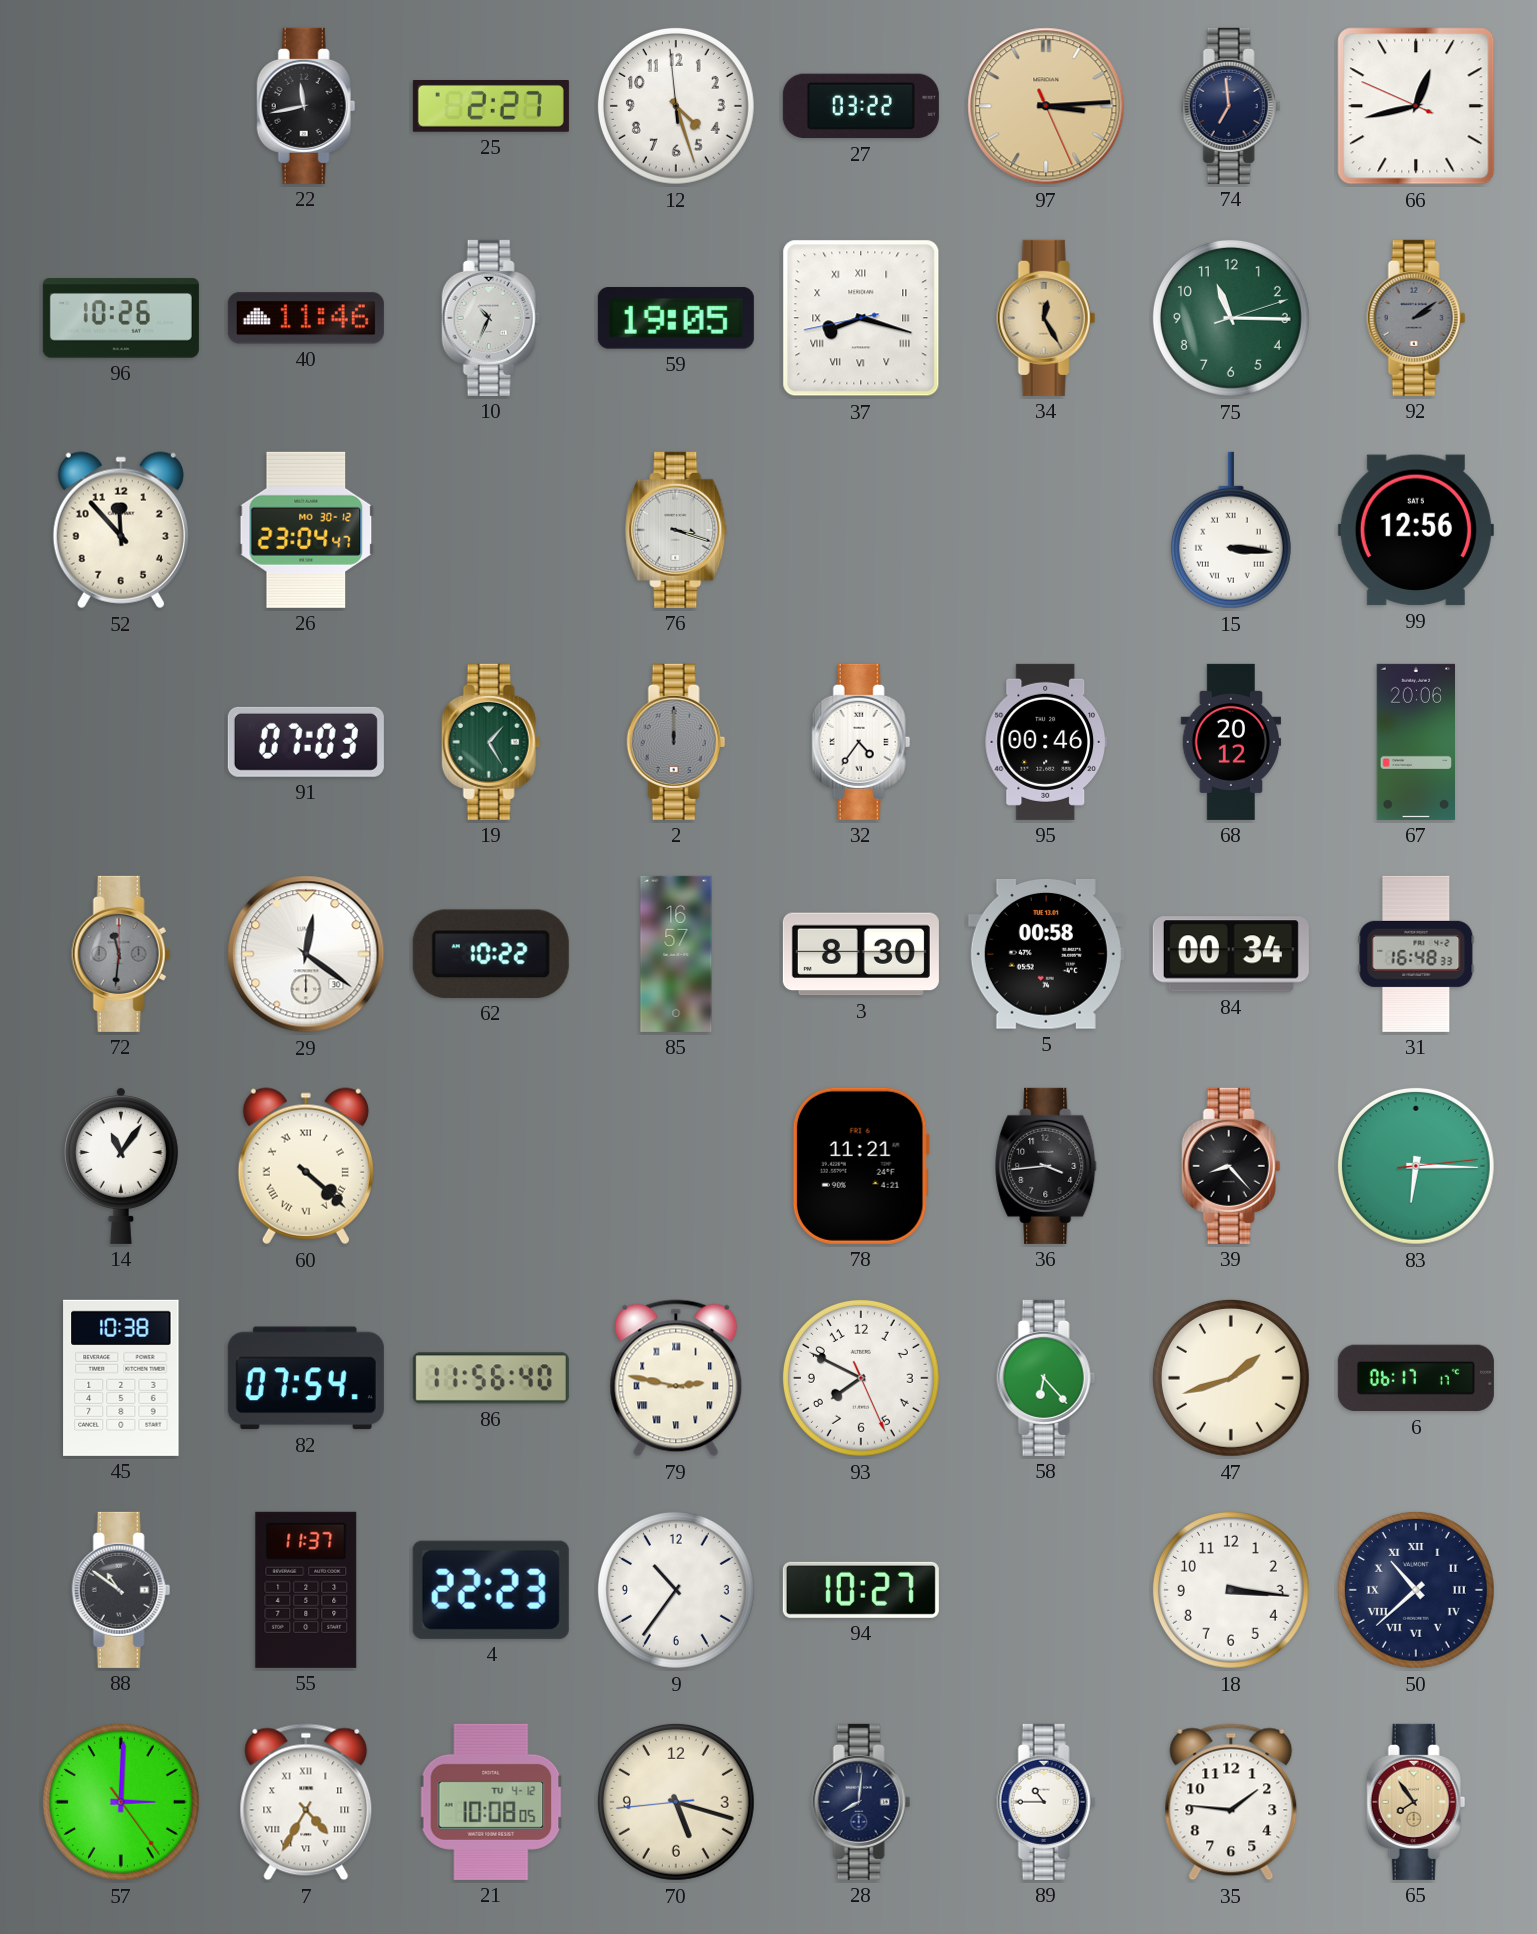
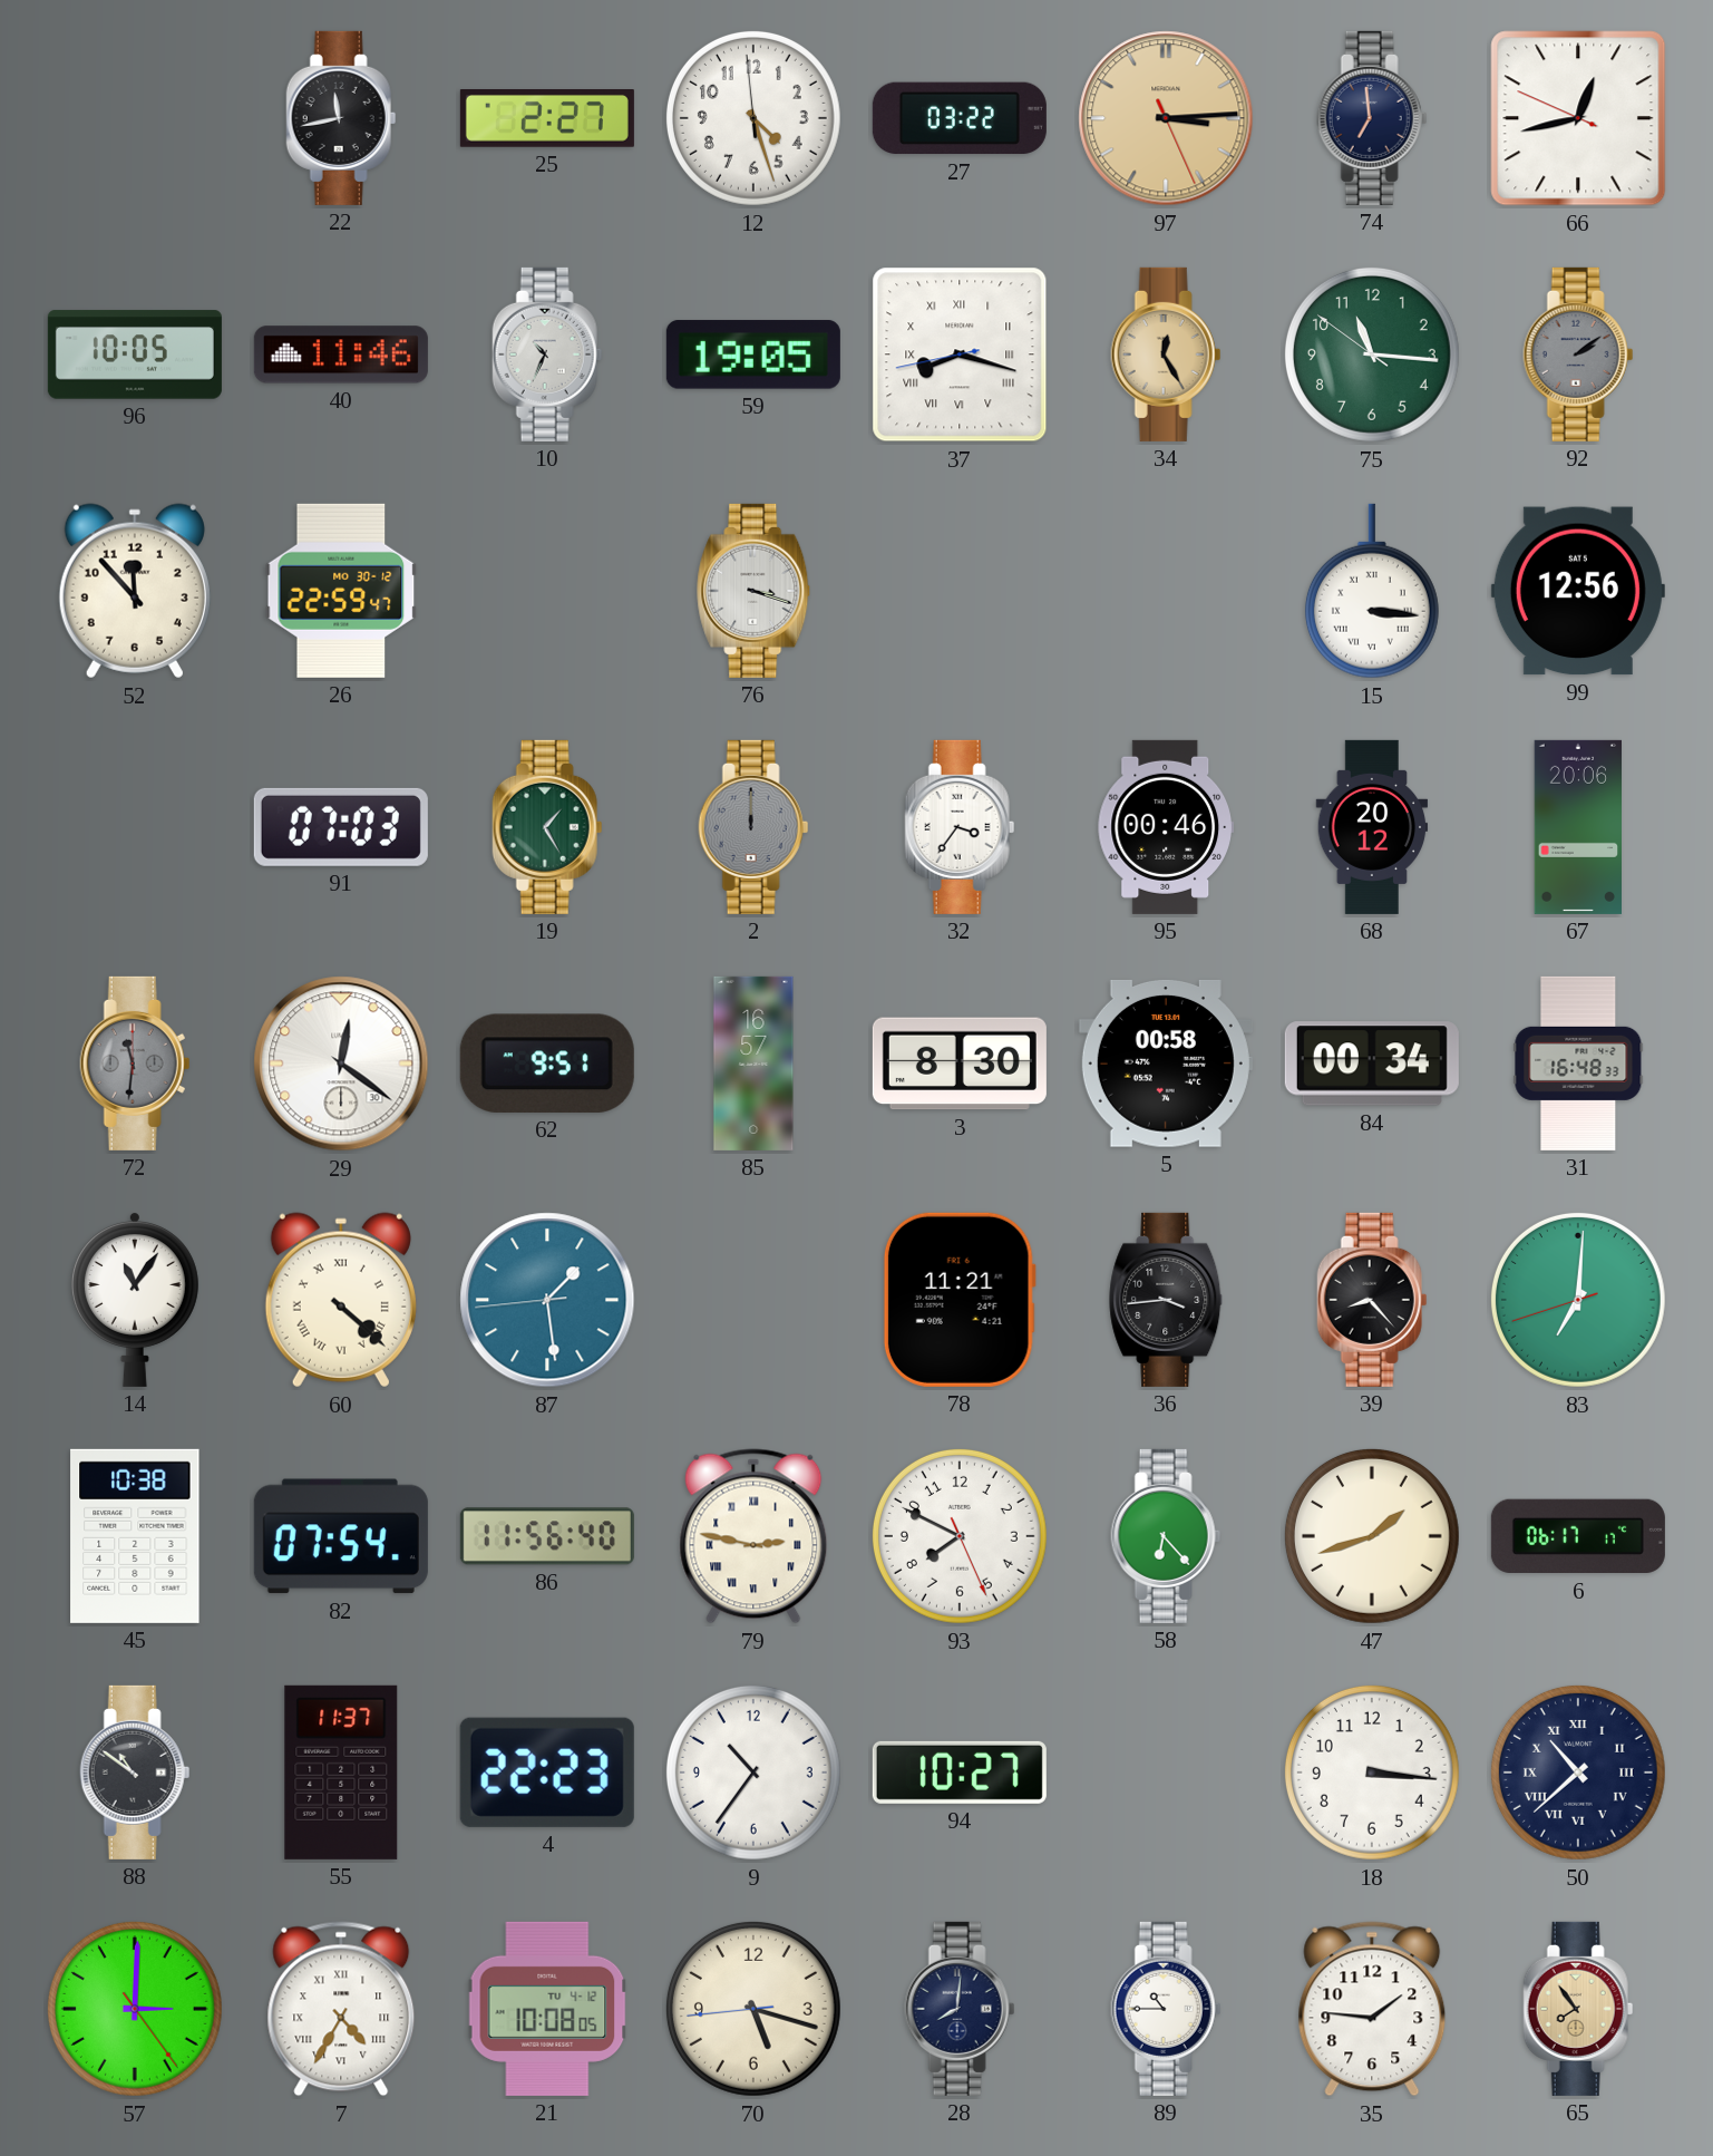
96: 10:26 -> 10:05
75: 11:15:12 -> 11:15:51
26: 23:04 -> 22:59
32: 4:36 -> 3:36
62: 10:22 -> 9:51
87: none -> 1:28
83: 6:15 -> 7:00
